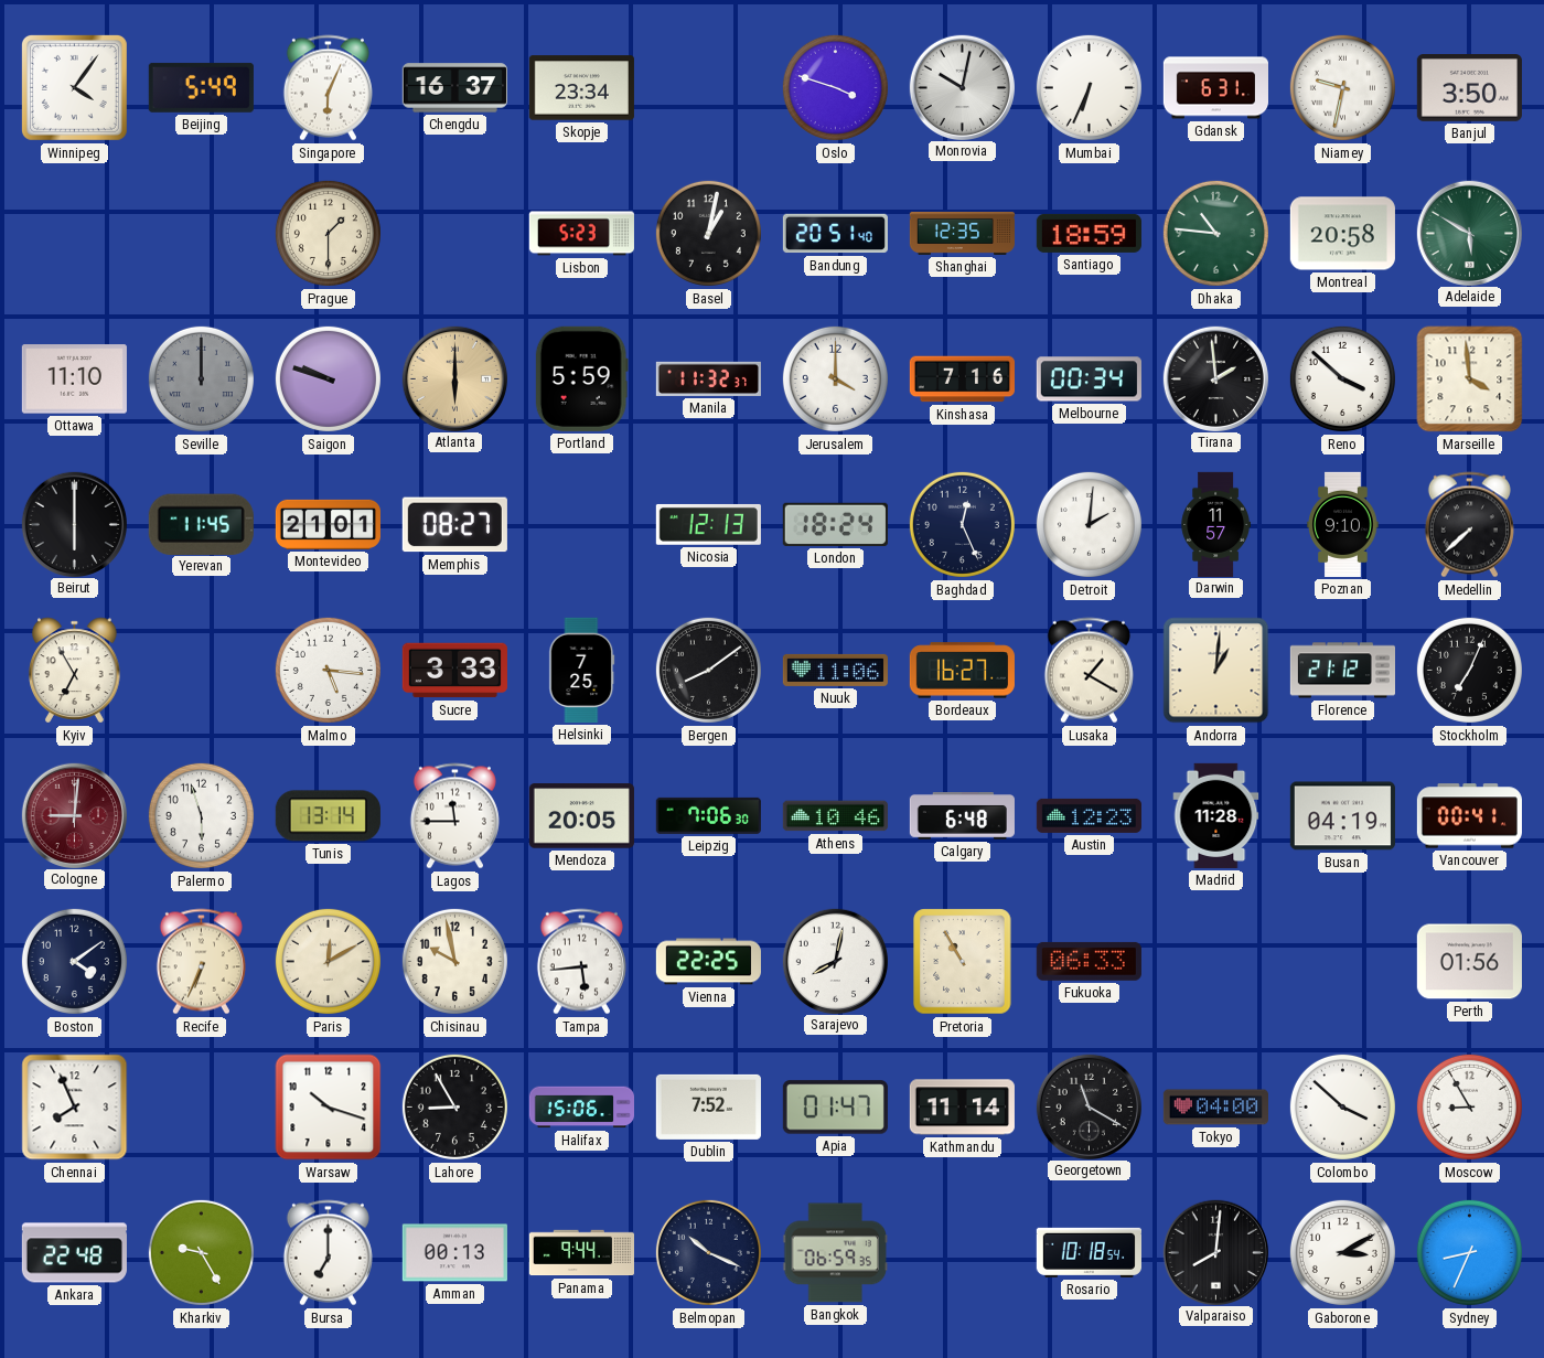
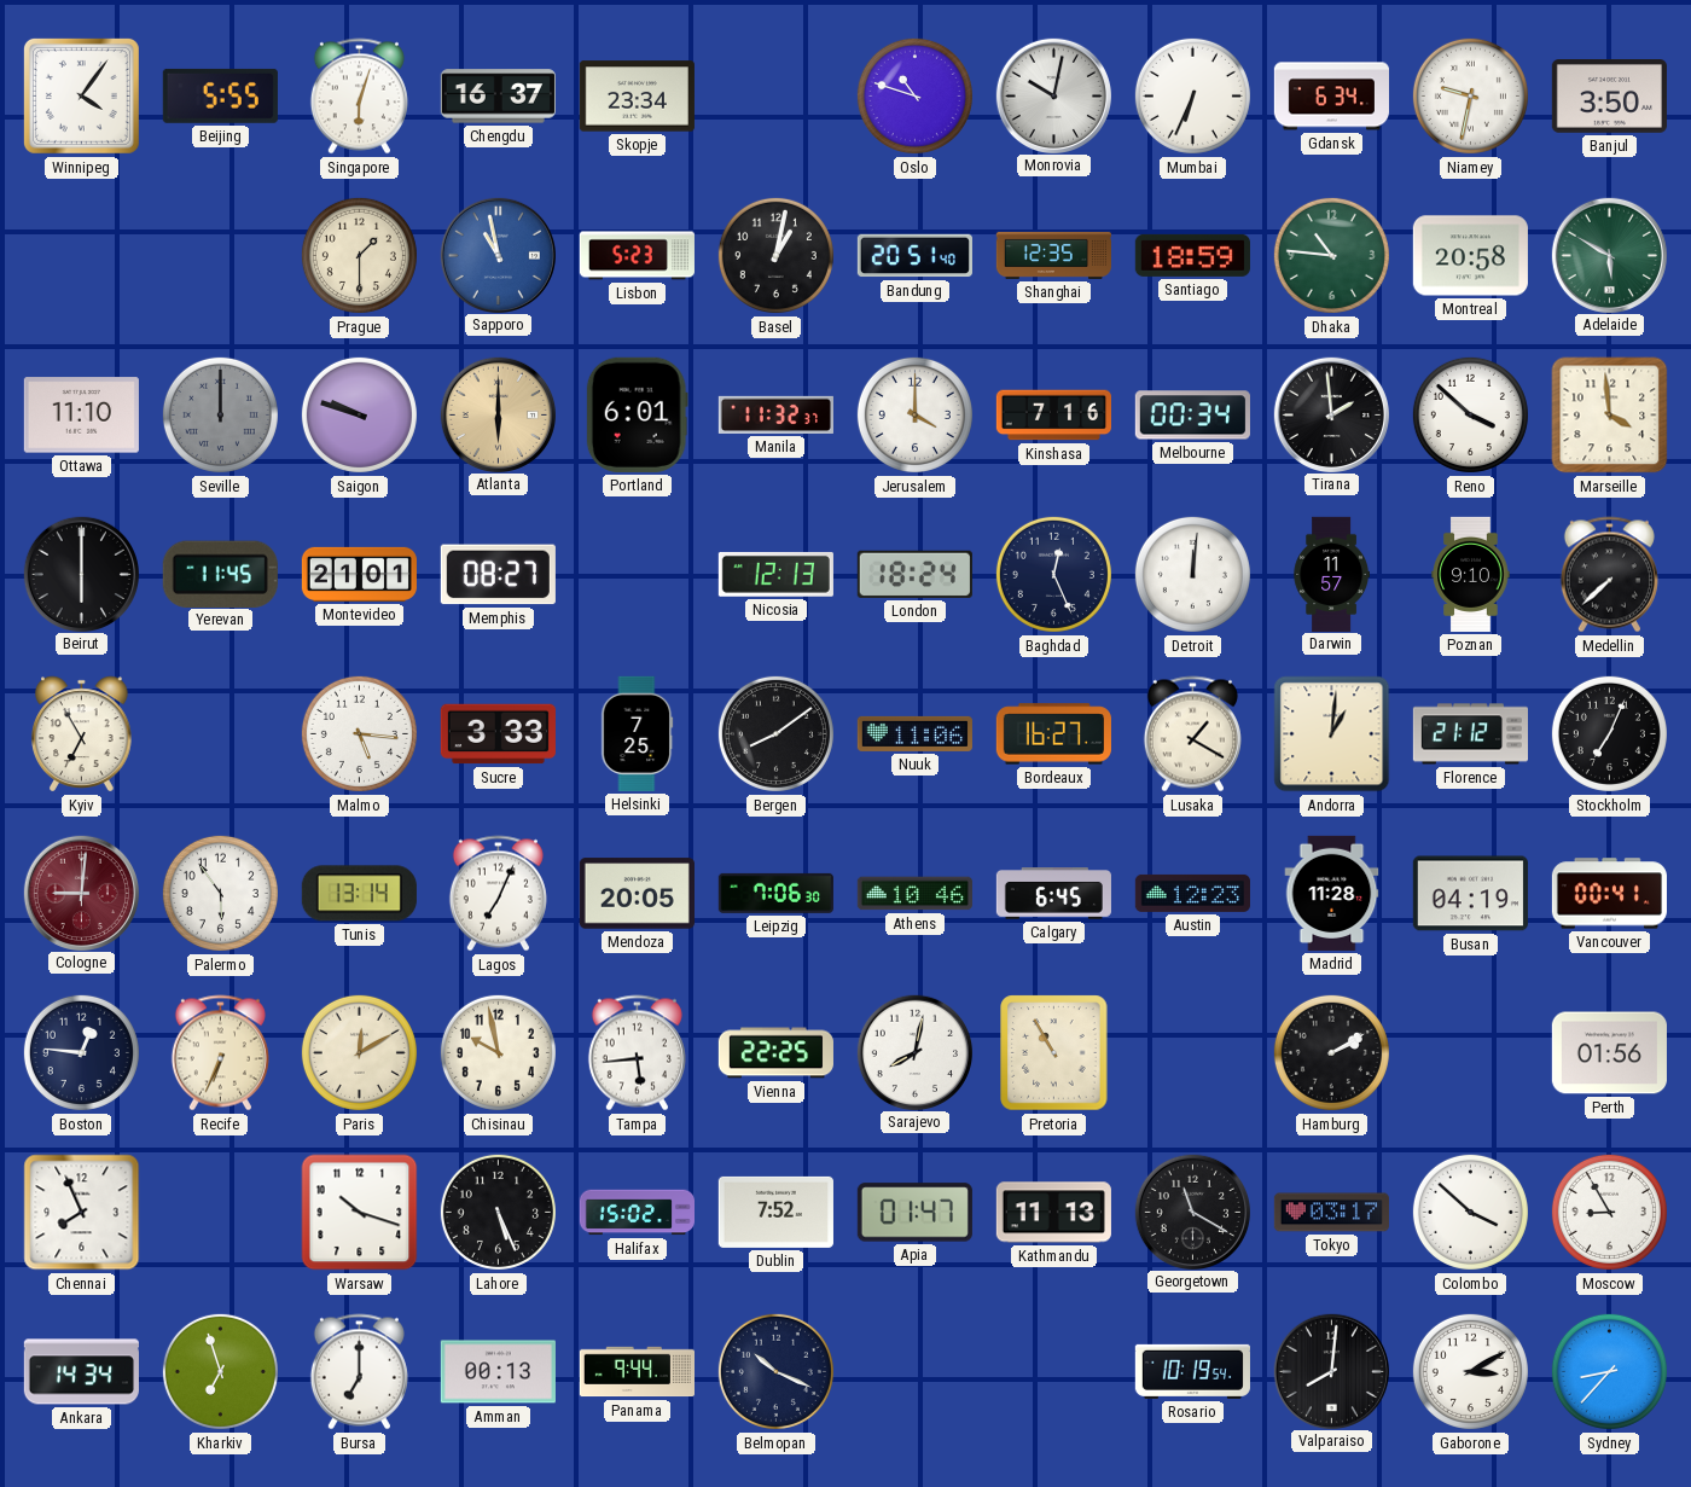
Beijing: 5:49 -> 5:55
Singapore: 6:04 -> 6:03
Oslo: 3:48 -> 10:48
Gdansk: 6:31 -> 6:34
Sapporo: none -> 10:58
Portland: 5:59 -> 6:01
Detroit: 2:01 -> 12:01
Palermo: 5:57 -> 5:54
Lagos: 11:45 -> 7:04
Calgary: 6:48 -> 6:45
Boston: 4:09 -> 12:46
Fukuoka: 06:33 -> none
Hamburg: none -> 2:10
Lahore: 8:55 -> 5:26
Halifax: 15:06 -> 15:02
Kathmandu: 11:14 -> 11:13
Tokyo: 04:00 -> 03:17
Ankara: 22:48 -> 14:34
Kharkiv: 9:25 -> 6:57
Bangkok: 06:59 -> none
Rosario: 10:18 -> 10:19
Sydney: 8:34 -> 8:37
